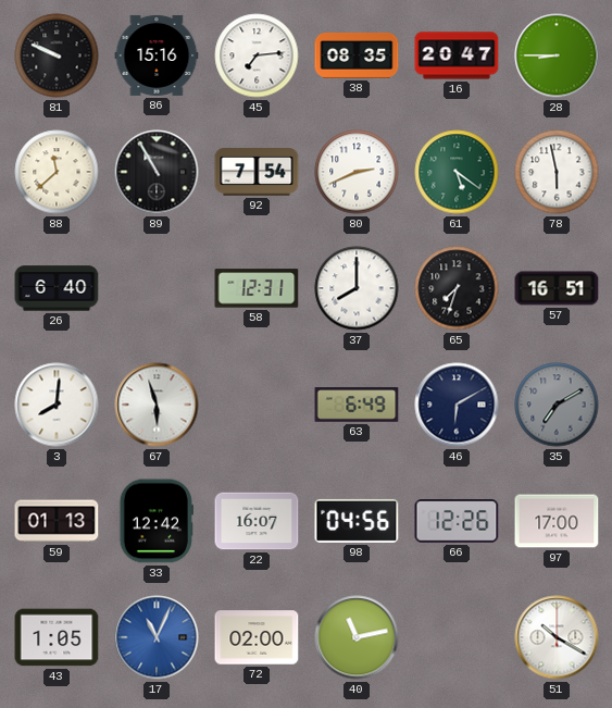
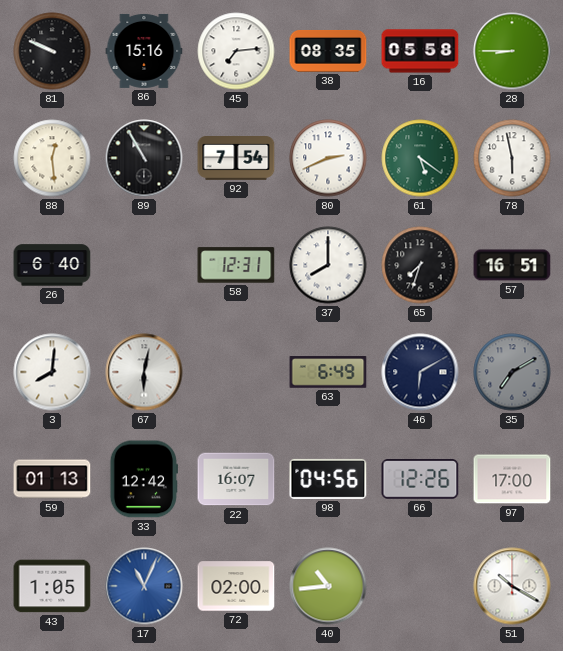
16: 20:47 -> 05:58
88: 11:38 -> 12:29
67: 5:57 -> 6:02
40: 11:13 -> 10:44
